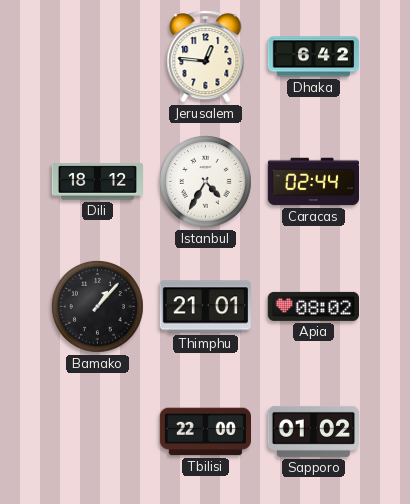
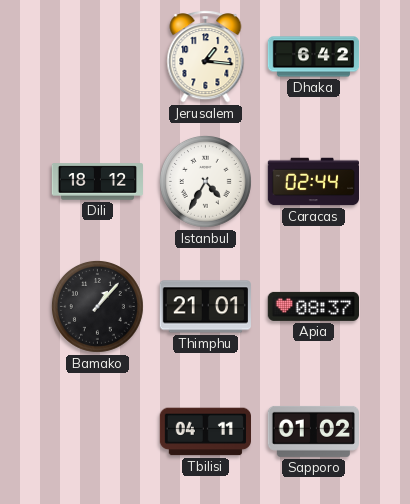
Jerusalem: 12:46 -> 1:16
Apia: 08:02 -> 08:37
Tbilisi: 22:00 -> 04:11
